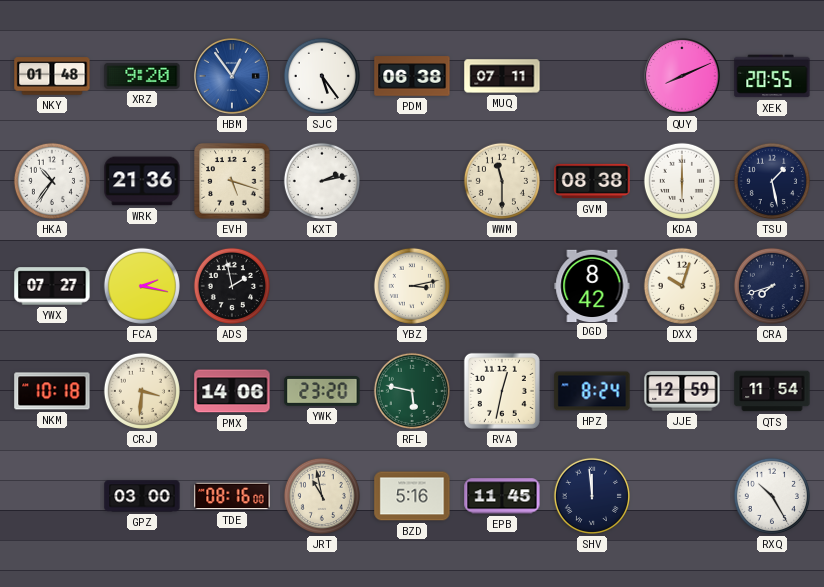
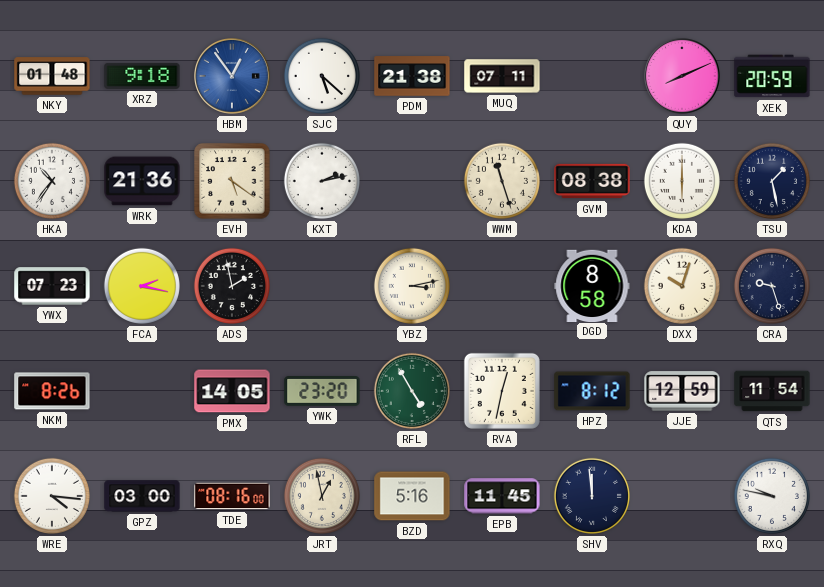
XRZ: 9:20 -> 9:18
SJC: 5:24 -> 5:22
PDM: 06:38 -> 21:38
XEK: 20:55 -> 20:59
EVH: 5:18 -> 5:21
WWM: 11:30 -> 11:27
YWX: 07:27 -> 07:23
DGD: 8:42 -> 8:58
CRA: 7:42 -> 9:27
NKM: 10:18 -> 8:26
CRJ: 3:31 -> none
PMX: 14:06 -> 14:05
RFL: 5:47 -> 4:55
HPZ: 8:24 -> 8:12
WRE: none -> 4:16
JRT: 10:58 -> 12:58
RXQ: 10:25 -> 9:47
